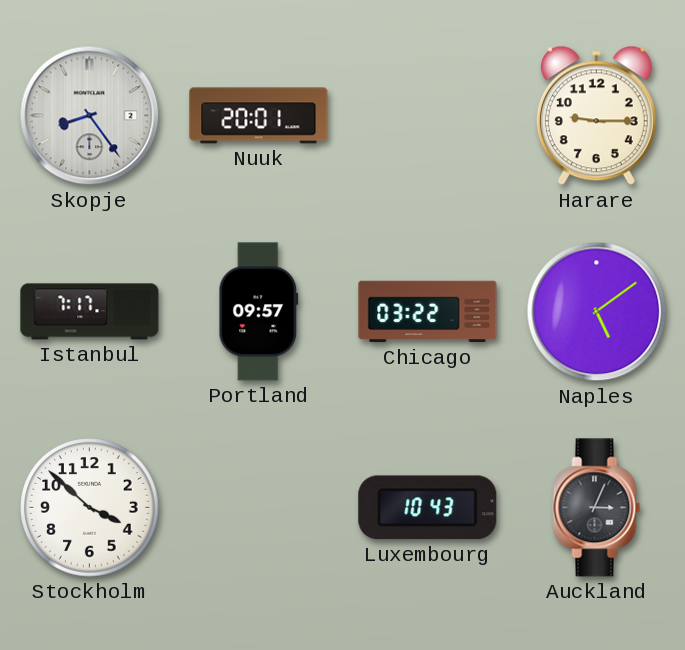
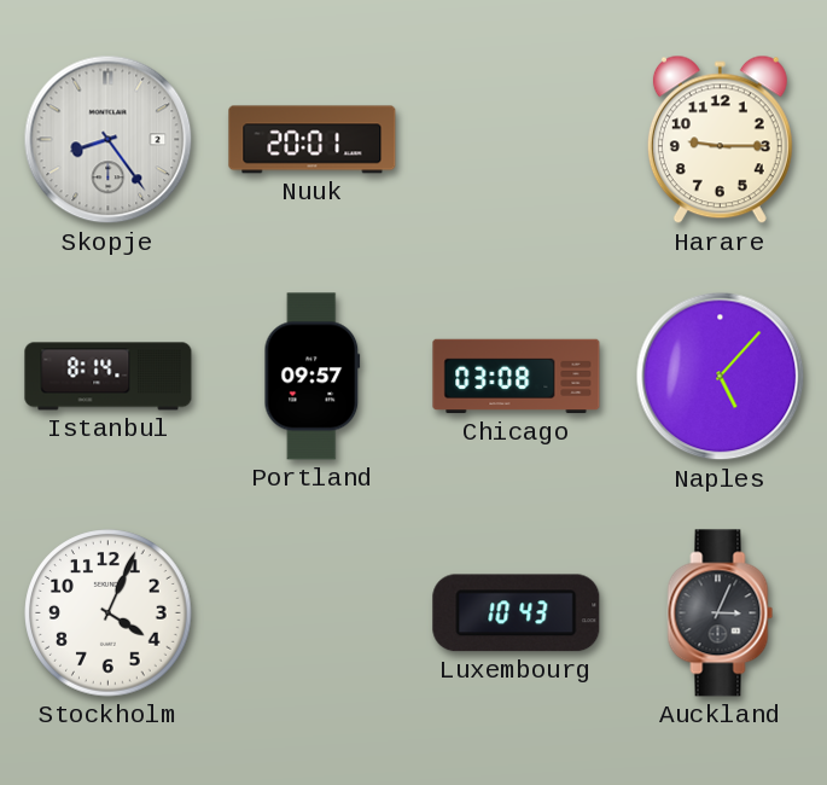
Istanbul: 7:17 -> 8:14
Chicago: 03:22 -> 03:08
Naples: 5:09 -> 5:07
Stockholm: 3:52 -> 4:04
